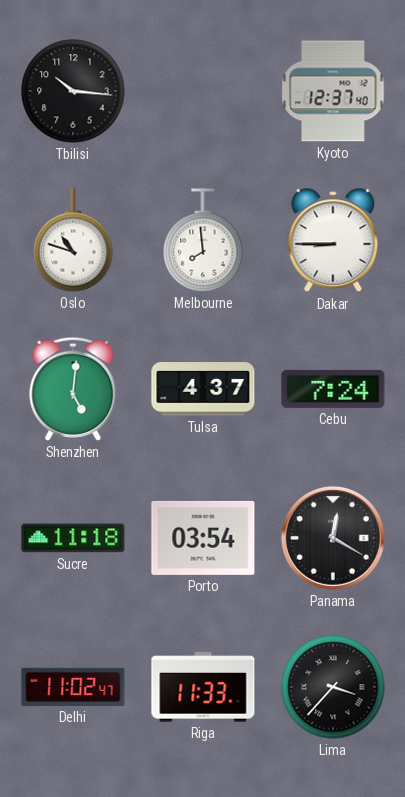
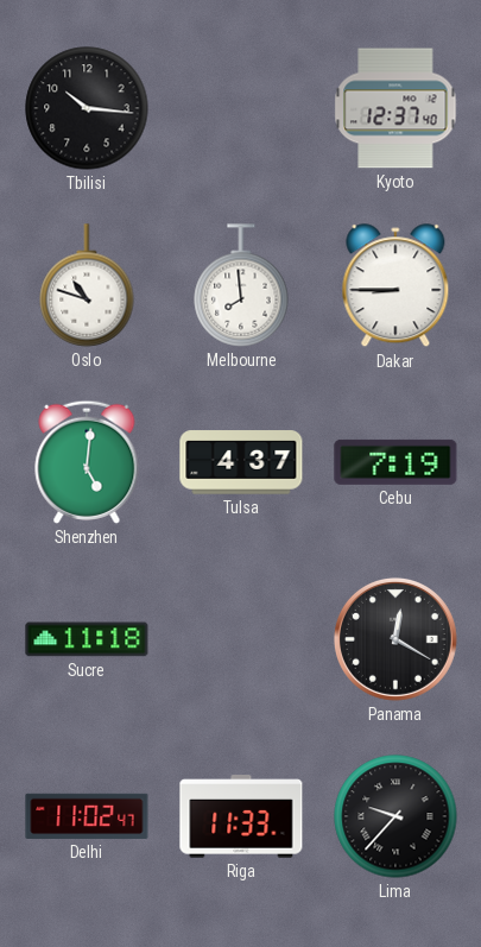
Cebu: 7:24 -> 7:19
Porto: 03:54 -> none
Lima: 3:37 -> 9:37
